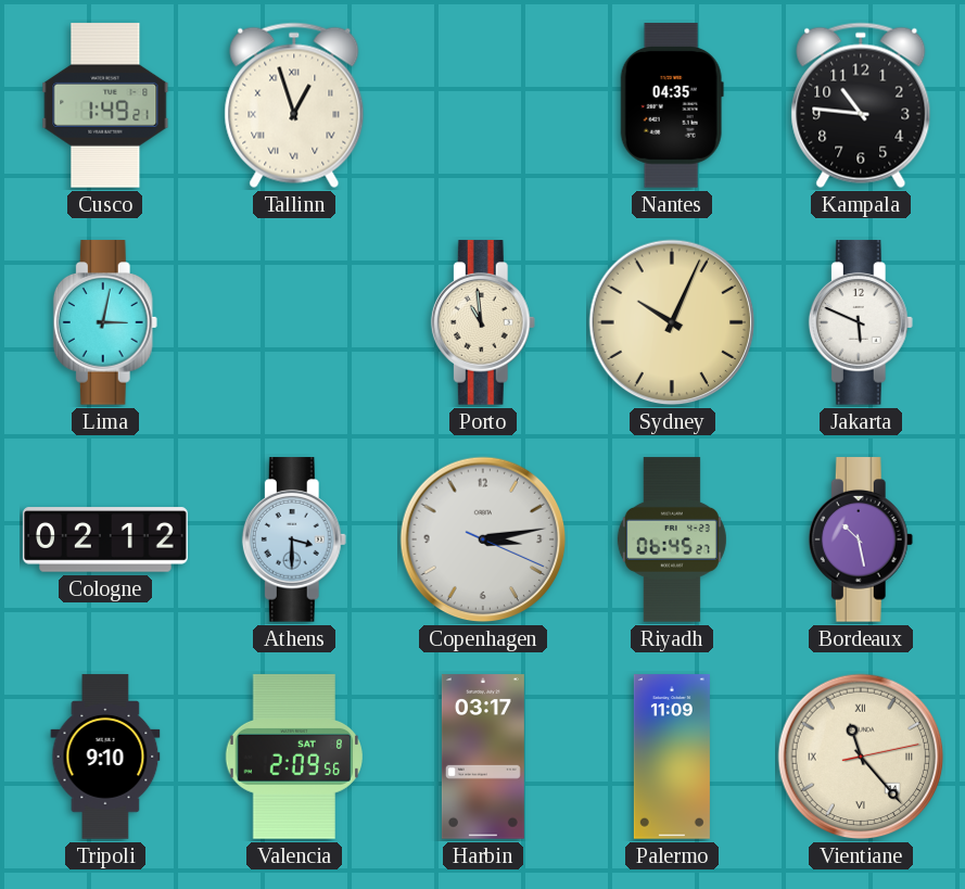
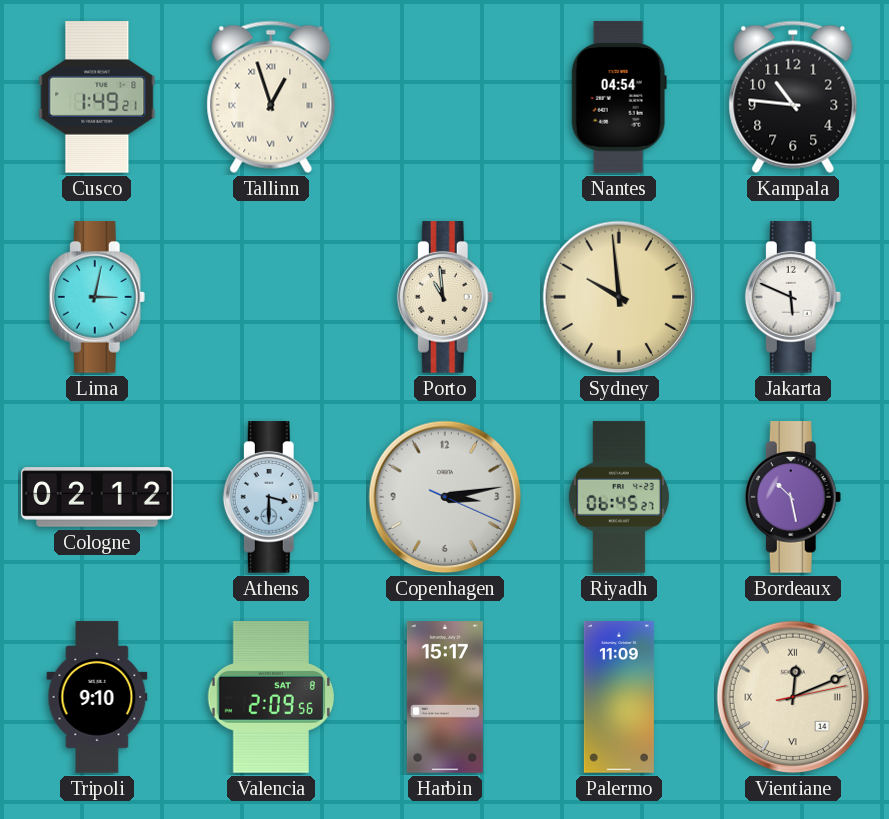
Nantes: 04:35 -> 04:54
Sydney: 10:04 -> 9:59
Harbin: 03:17 -> 15:17
Vientiane: 11:23 -> 12:11
